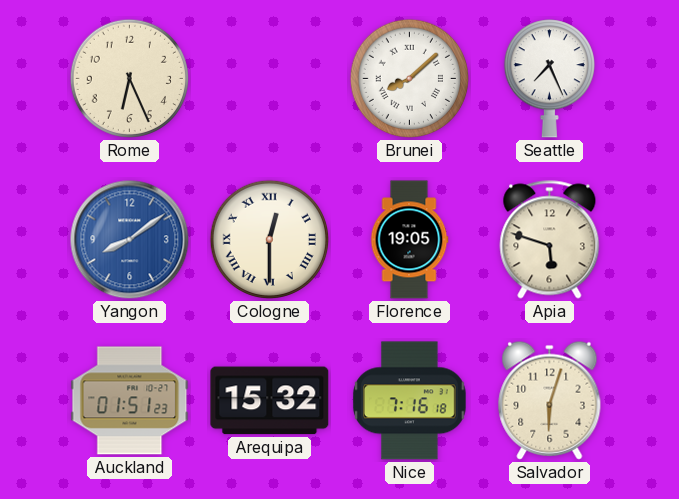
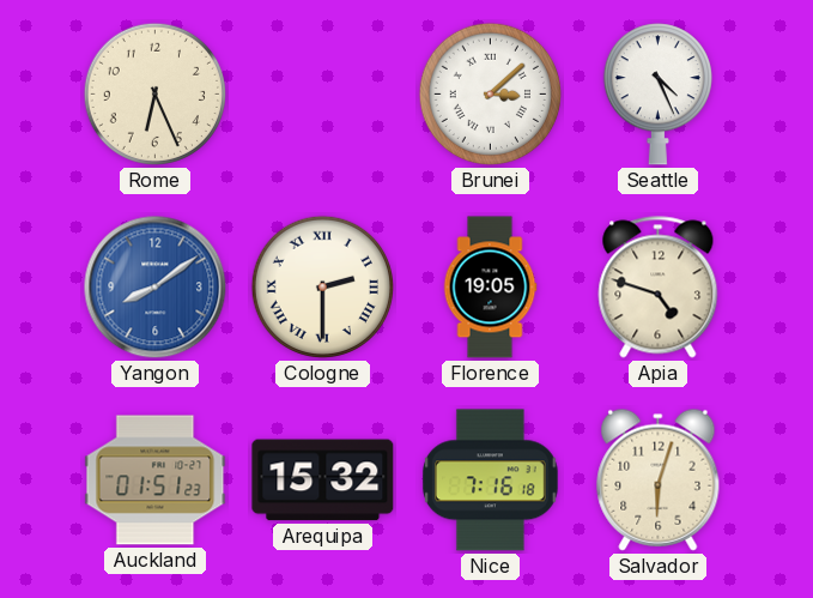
Brunei: 8:08 -> 3:08
Seattle: 7:26 -> 4:26
Cologne: 12:30 -> 2:30
Apia: 5:48 -> 4:48
